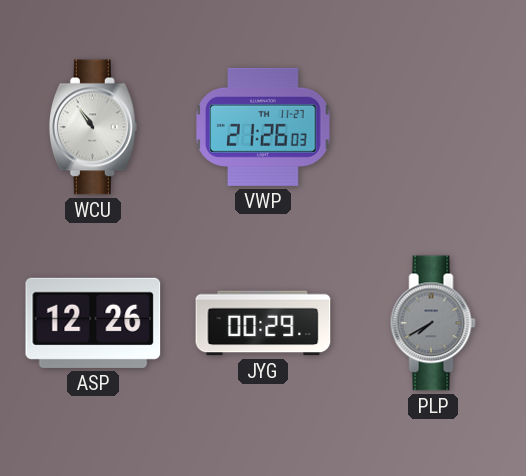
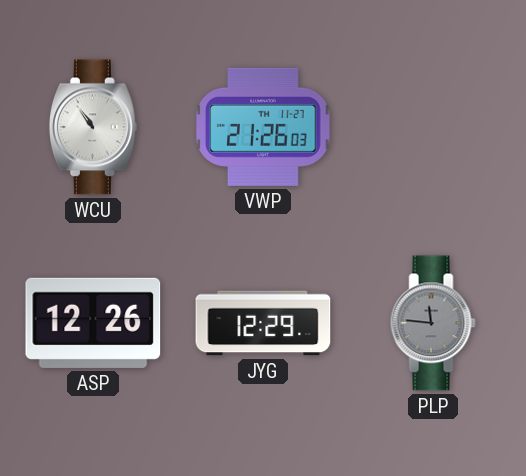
JYG: 00:29 -> 12:29
PLP: 7:40 -> 11:46
